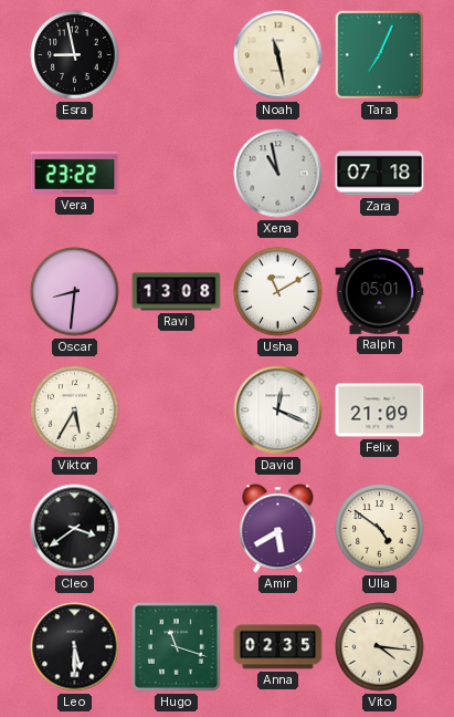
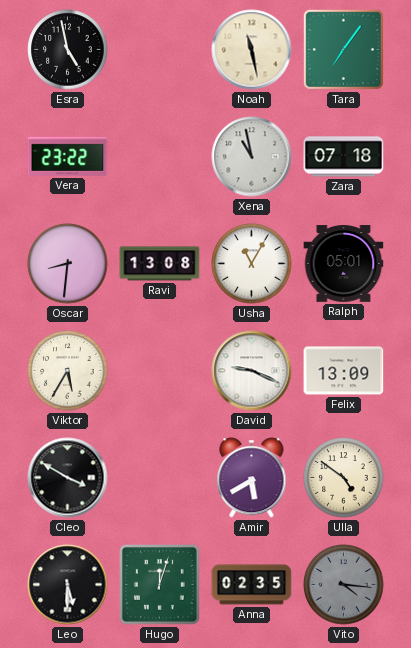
Esra: 8:58 -> 4:58
Tara: 7:04 -> 7:06
Usha: 11:10 -> 11:05
David: 12:19 -> 9:19
Felix: 21:09 -> 13:09
Cleo: 3:39 -> 3:50
Hugo: 11:18 -> 12:03
Vito dial: cream -> grey
